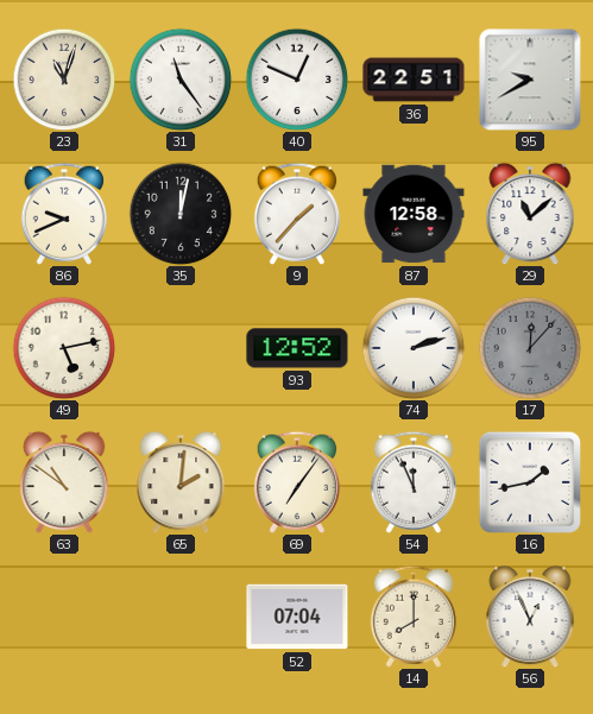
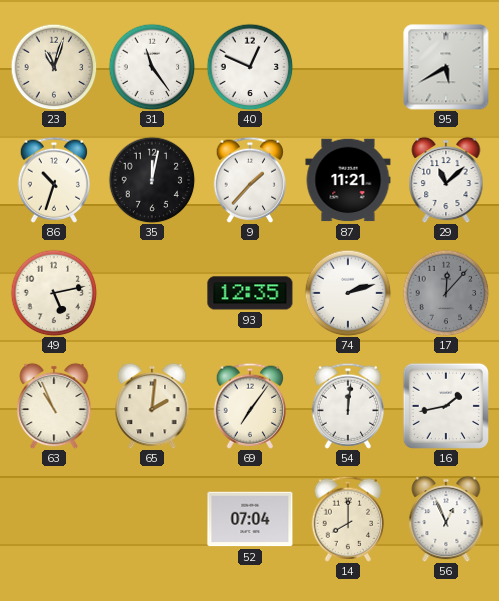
36: 22:51 -> none
95: 9:40 -> 5:40
86: 9:41 -> 10:33
87: 12:58 -> 11:21
93: 12:52 -> 12:35
63: 10:51 -> 10:56
54: 11:56 -> 12:01
